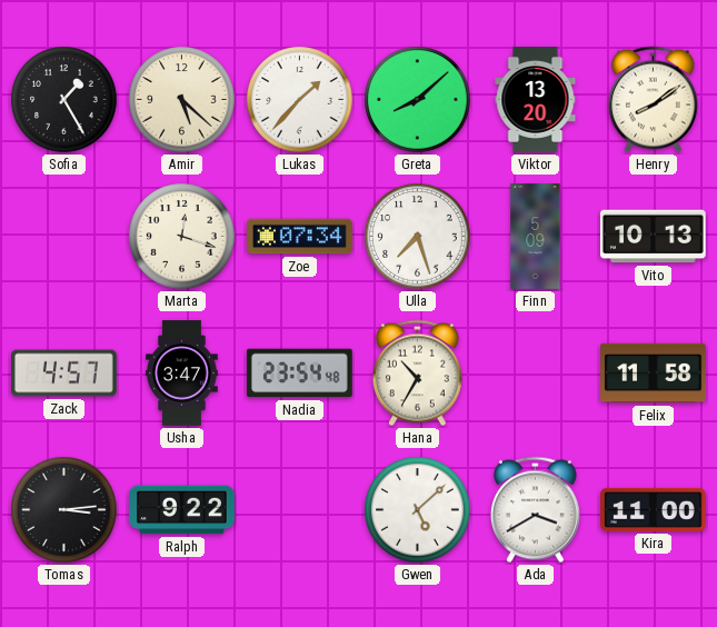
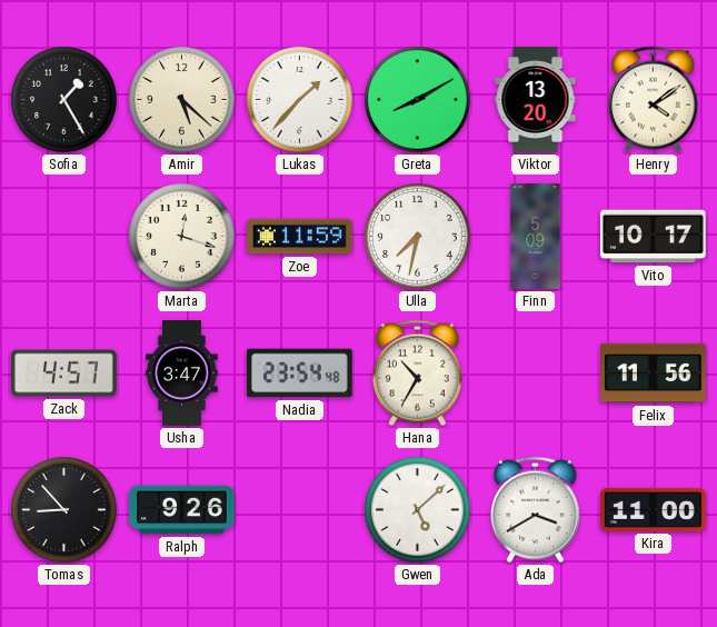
Greta: 8:08 -> 8:10
Henry: 8:09 -> 4:09
Zoe: 07:34 -> 11:59
Ulla: 7:27 -> 7:32
Vito: 10:13 -> 10:17
Felix: 11:58 -> 11:56
Tomas: 3:14 -> 8:53
Ralph: 9:22 -> 9:26
